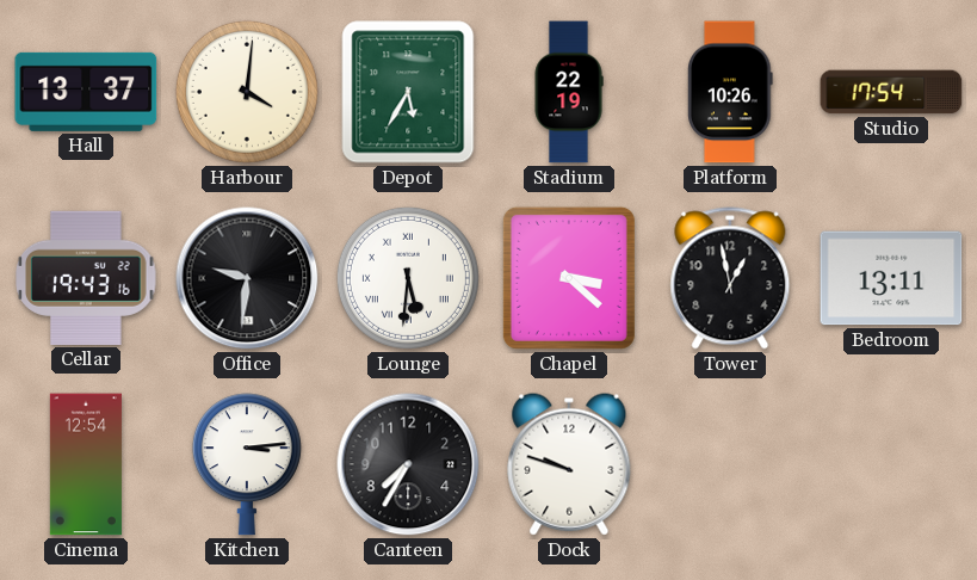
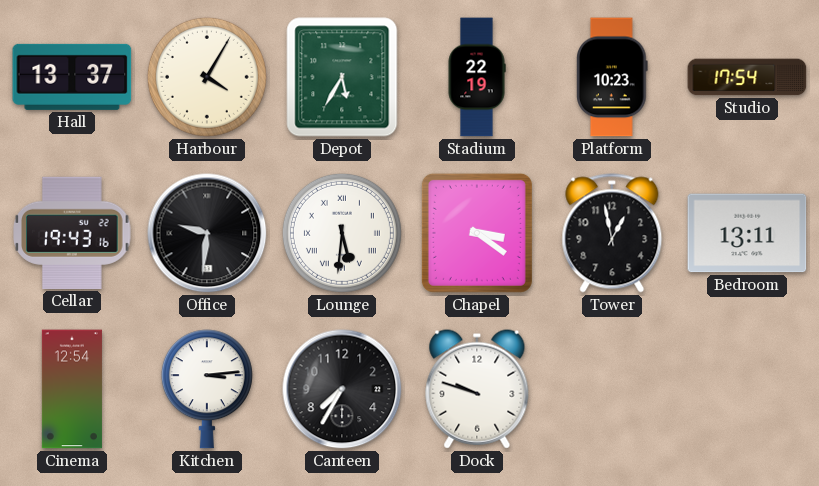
Harbour: 4:01 -> 4:05
Platform: 10:26 -> 10:23
Chapel: 3:22 -> 3:21
